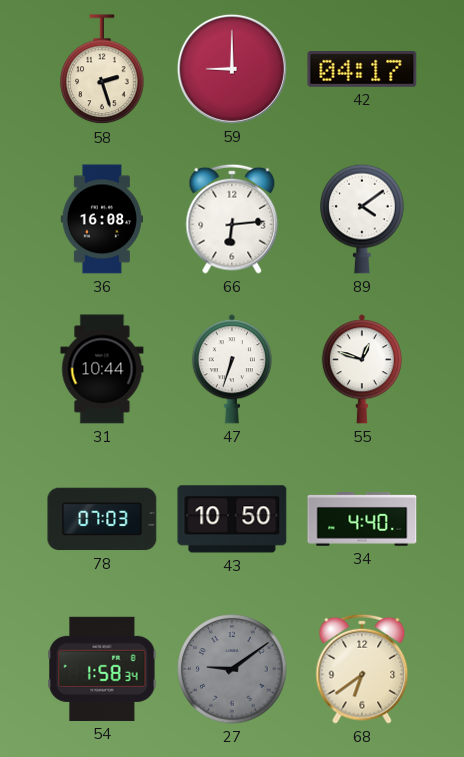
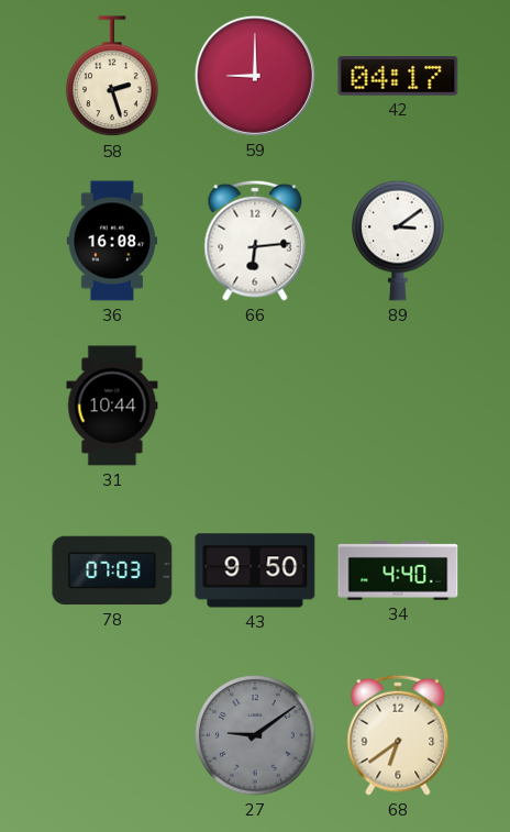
89: 4:09 -> 3:09
47: 6:33 -> none
55: 12:48 -> none
43: 10:50 -> 9:50
54: 1:58 -> none
